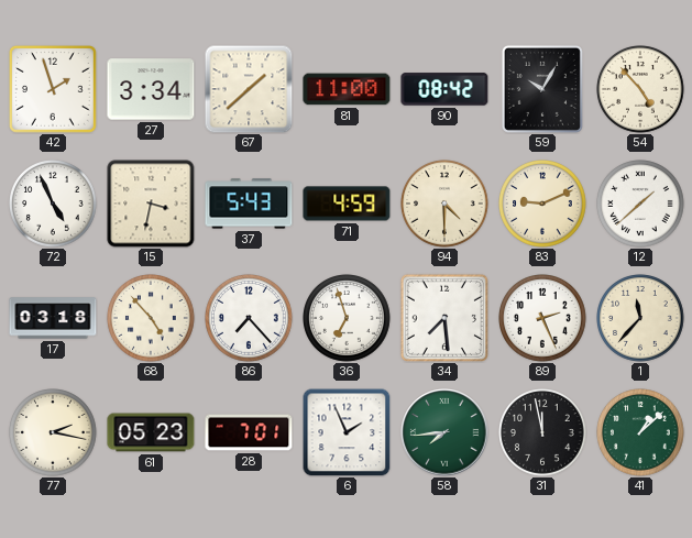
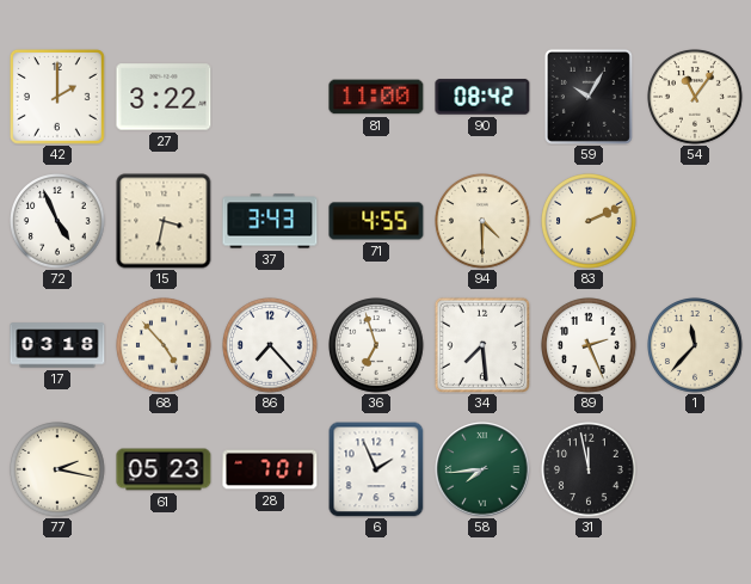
42: 1:57 -> 2:00
27: 3:34 -> 3:22
67: 1:38 -> none
54: 4:53 -> 11:06
37: 5:43 -> 3:43
71: 4:59 -> 4:55
83: 9:11 -> 2:11
12: 1:38 -> none
41: 1:08 -> none
